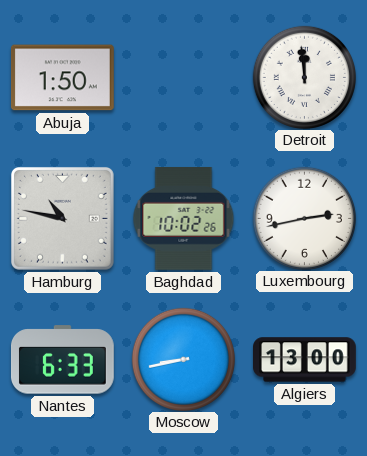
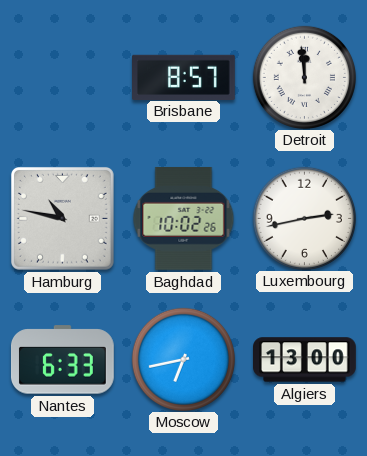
Abuja: 1:50 -> none
Brisbane: none -> 8:57
Moscow: 8:43 -> 6:43
